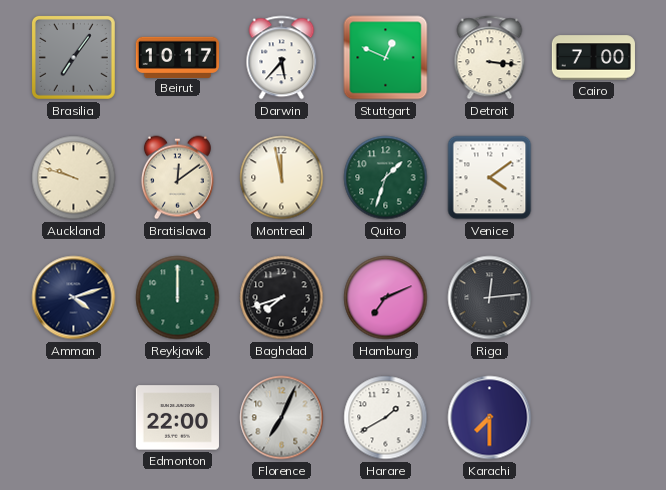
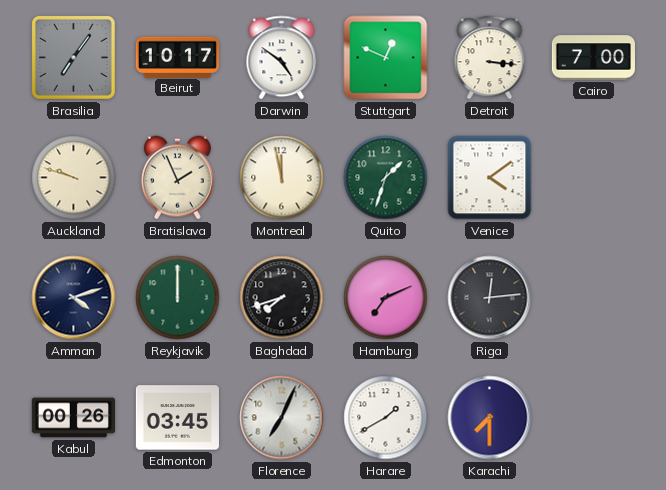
Darwin: 5:37 -> 4:51
Bratislava: 12:09 -> 1:56
Kabul: none -> 00:26
Edmonton: 22:00 -> 03:45
